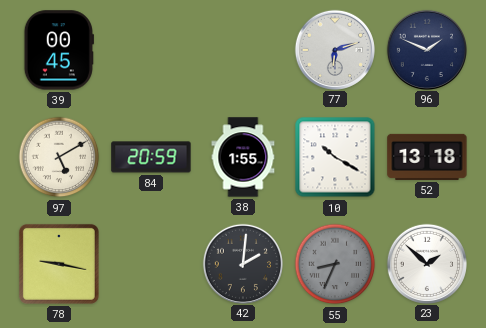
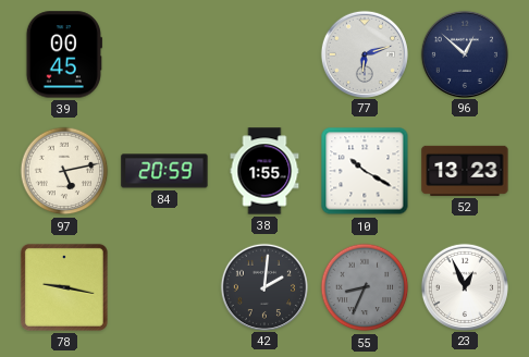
96: 1:49 -> 12:52
97: 5:10 -> 5:13
52: 13:18 -> 13:23
23: 1:52 -> 12:56
